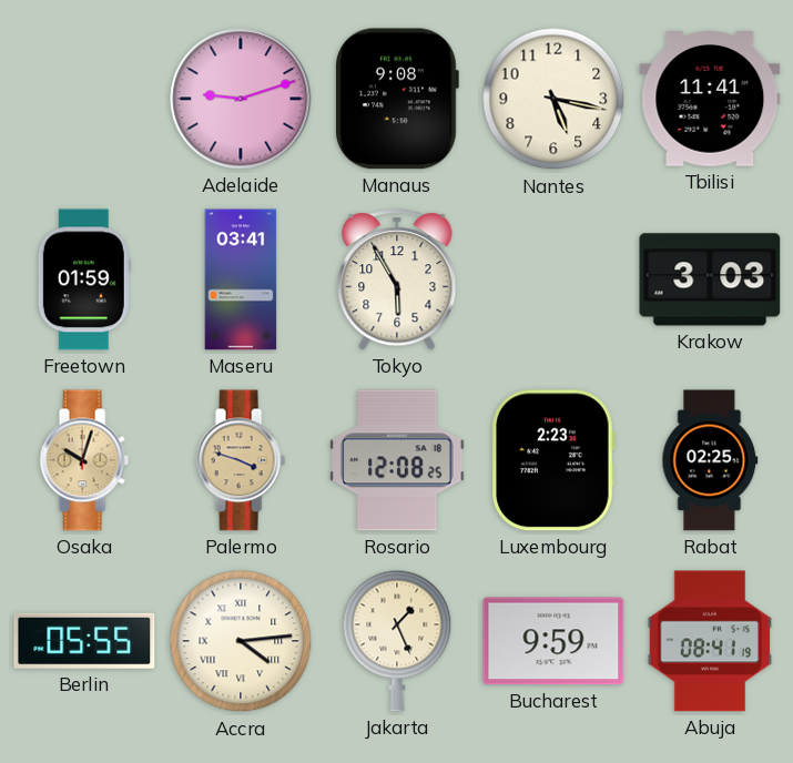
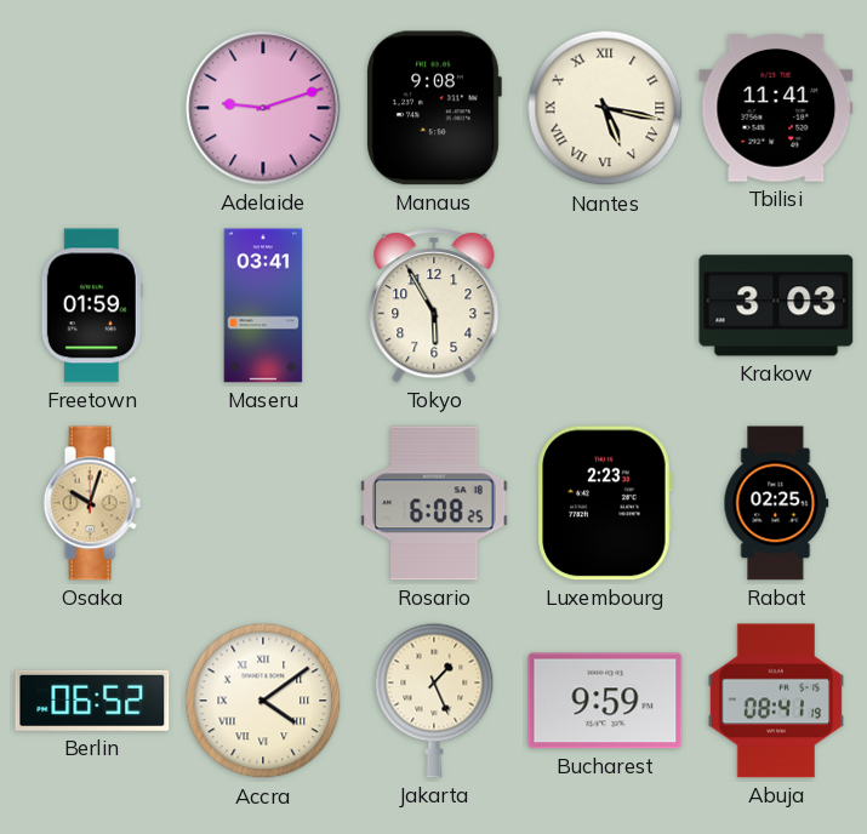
Nantes numerals: Arabic -> Roman
Palermo: 3:48 -> none
Rosario: 12:08 -> 6:08
Berlin: 05:55 -> 06:52
Accra: 4:14 -> 4:09
